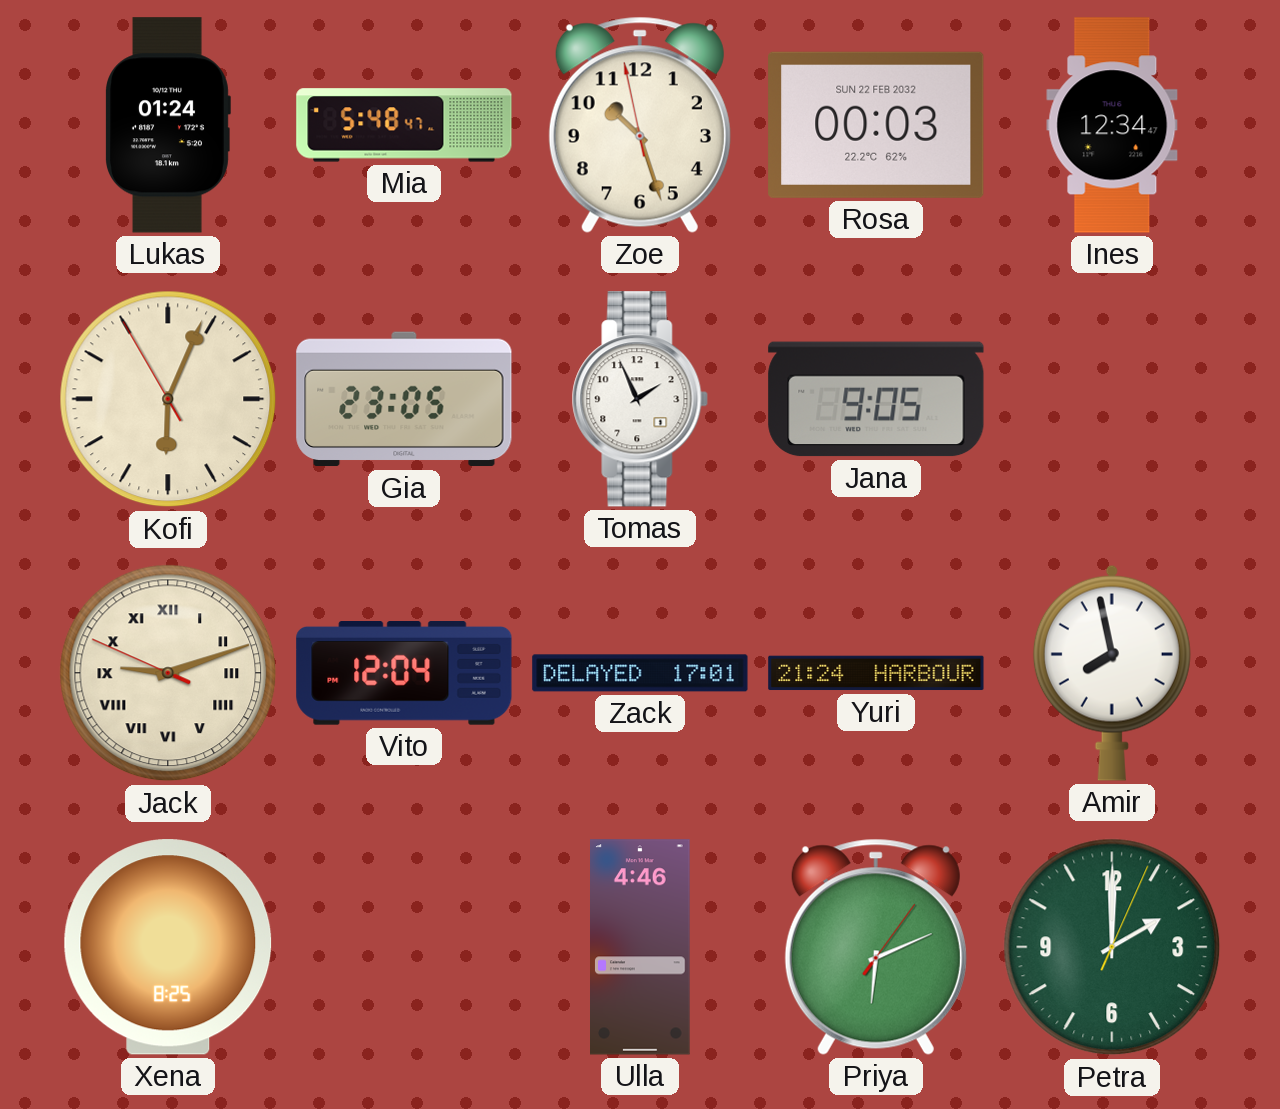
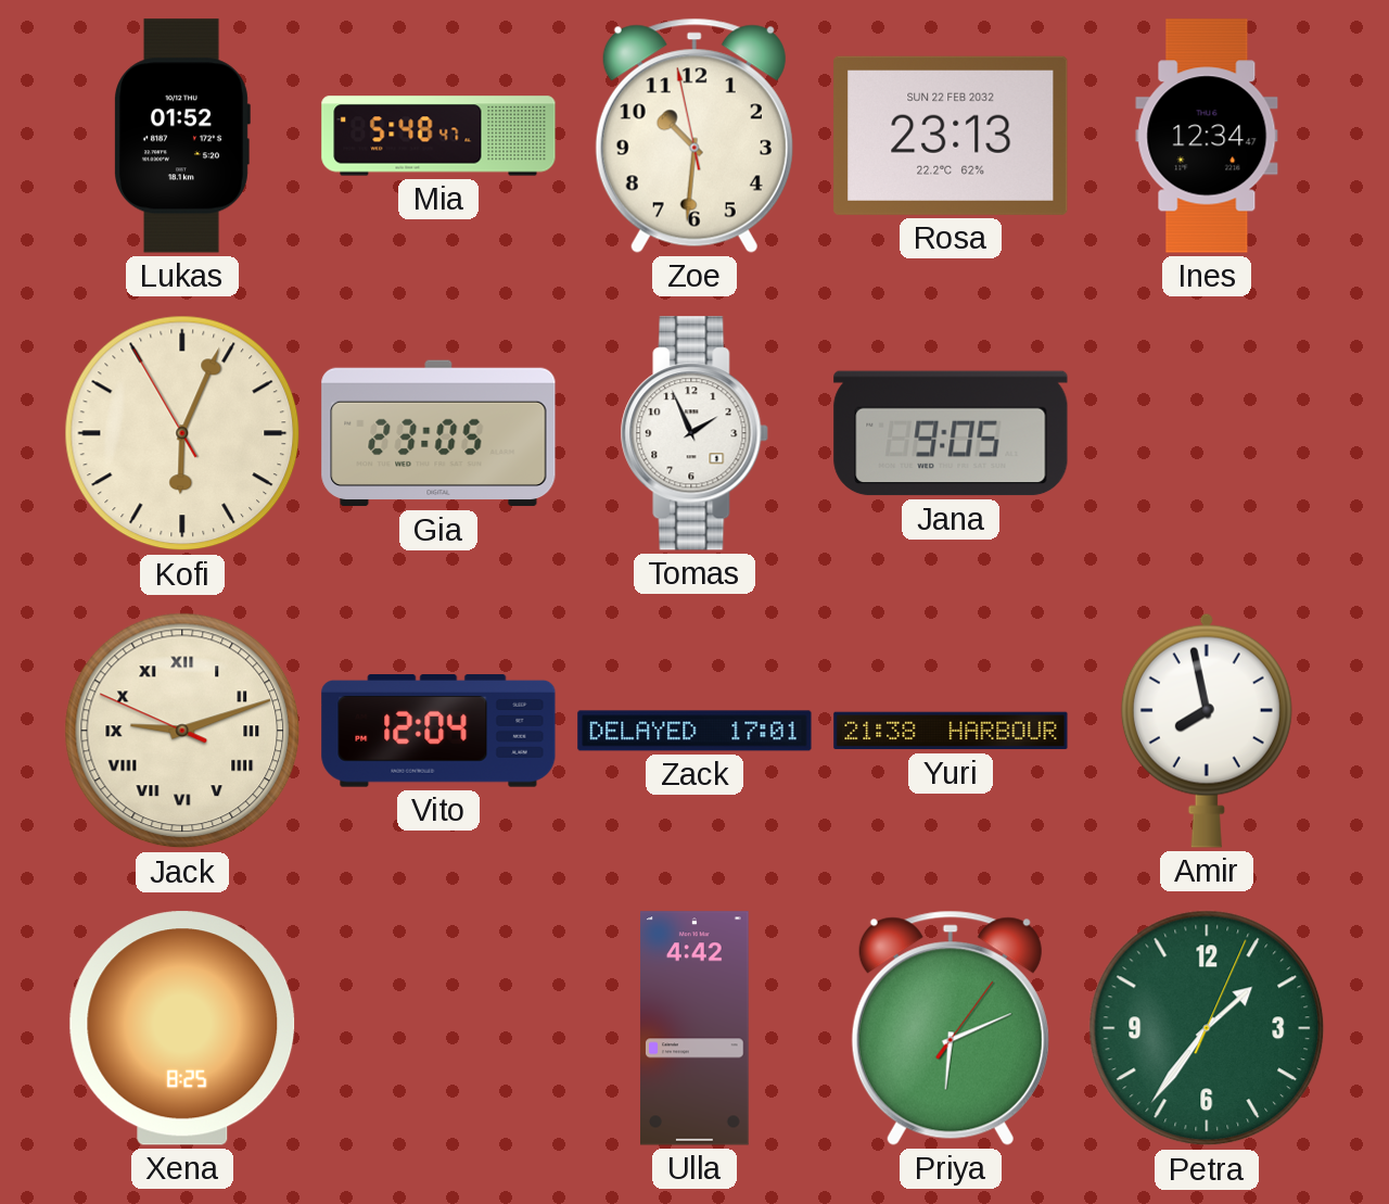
Lukas: 01:24 -> 01:52
Zoe: 10:26 -> 10:30
Rosa: 00:03 -> 23:13
Yuri: 21:24 -> 21:38
Ulla: 4:46 -> 4:42
Petra: 2:00 -> 1:36
